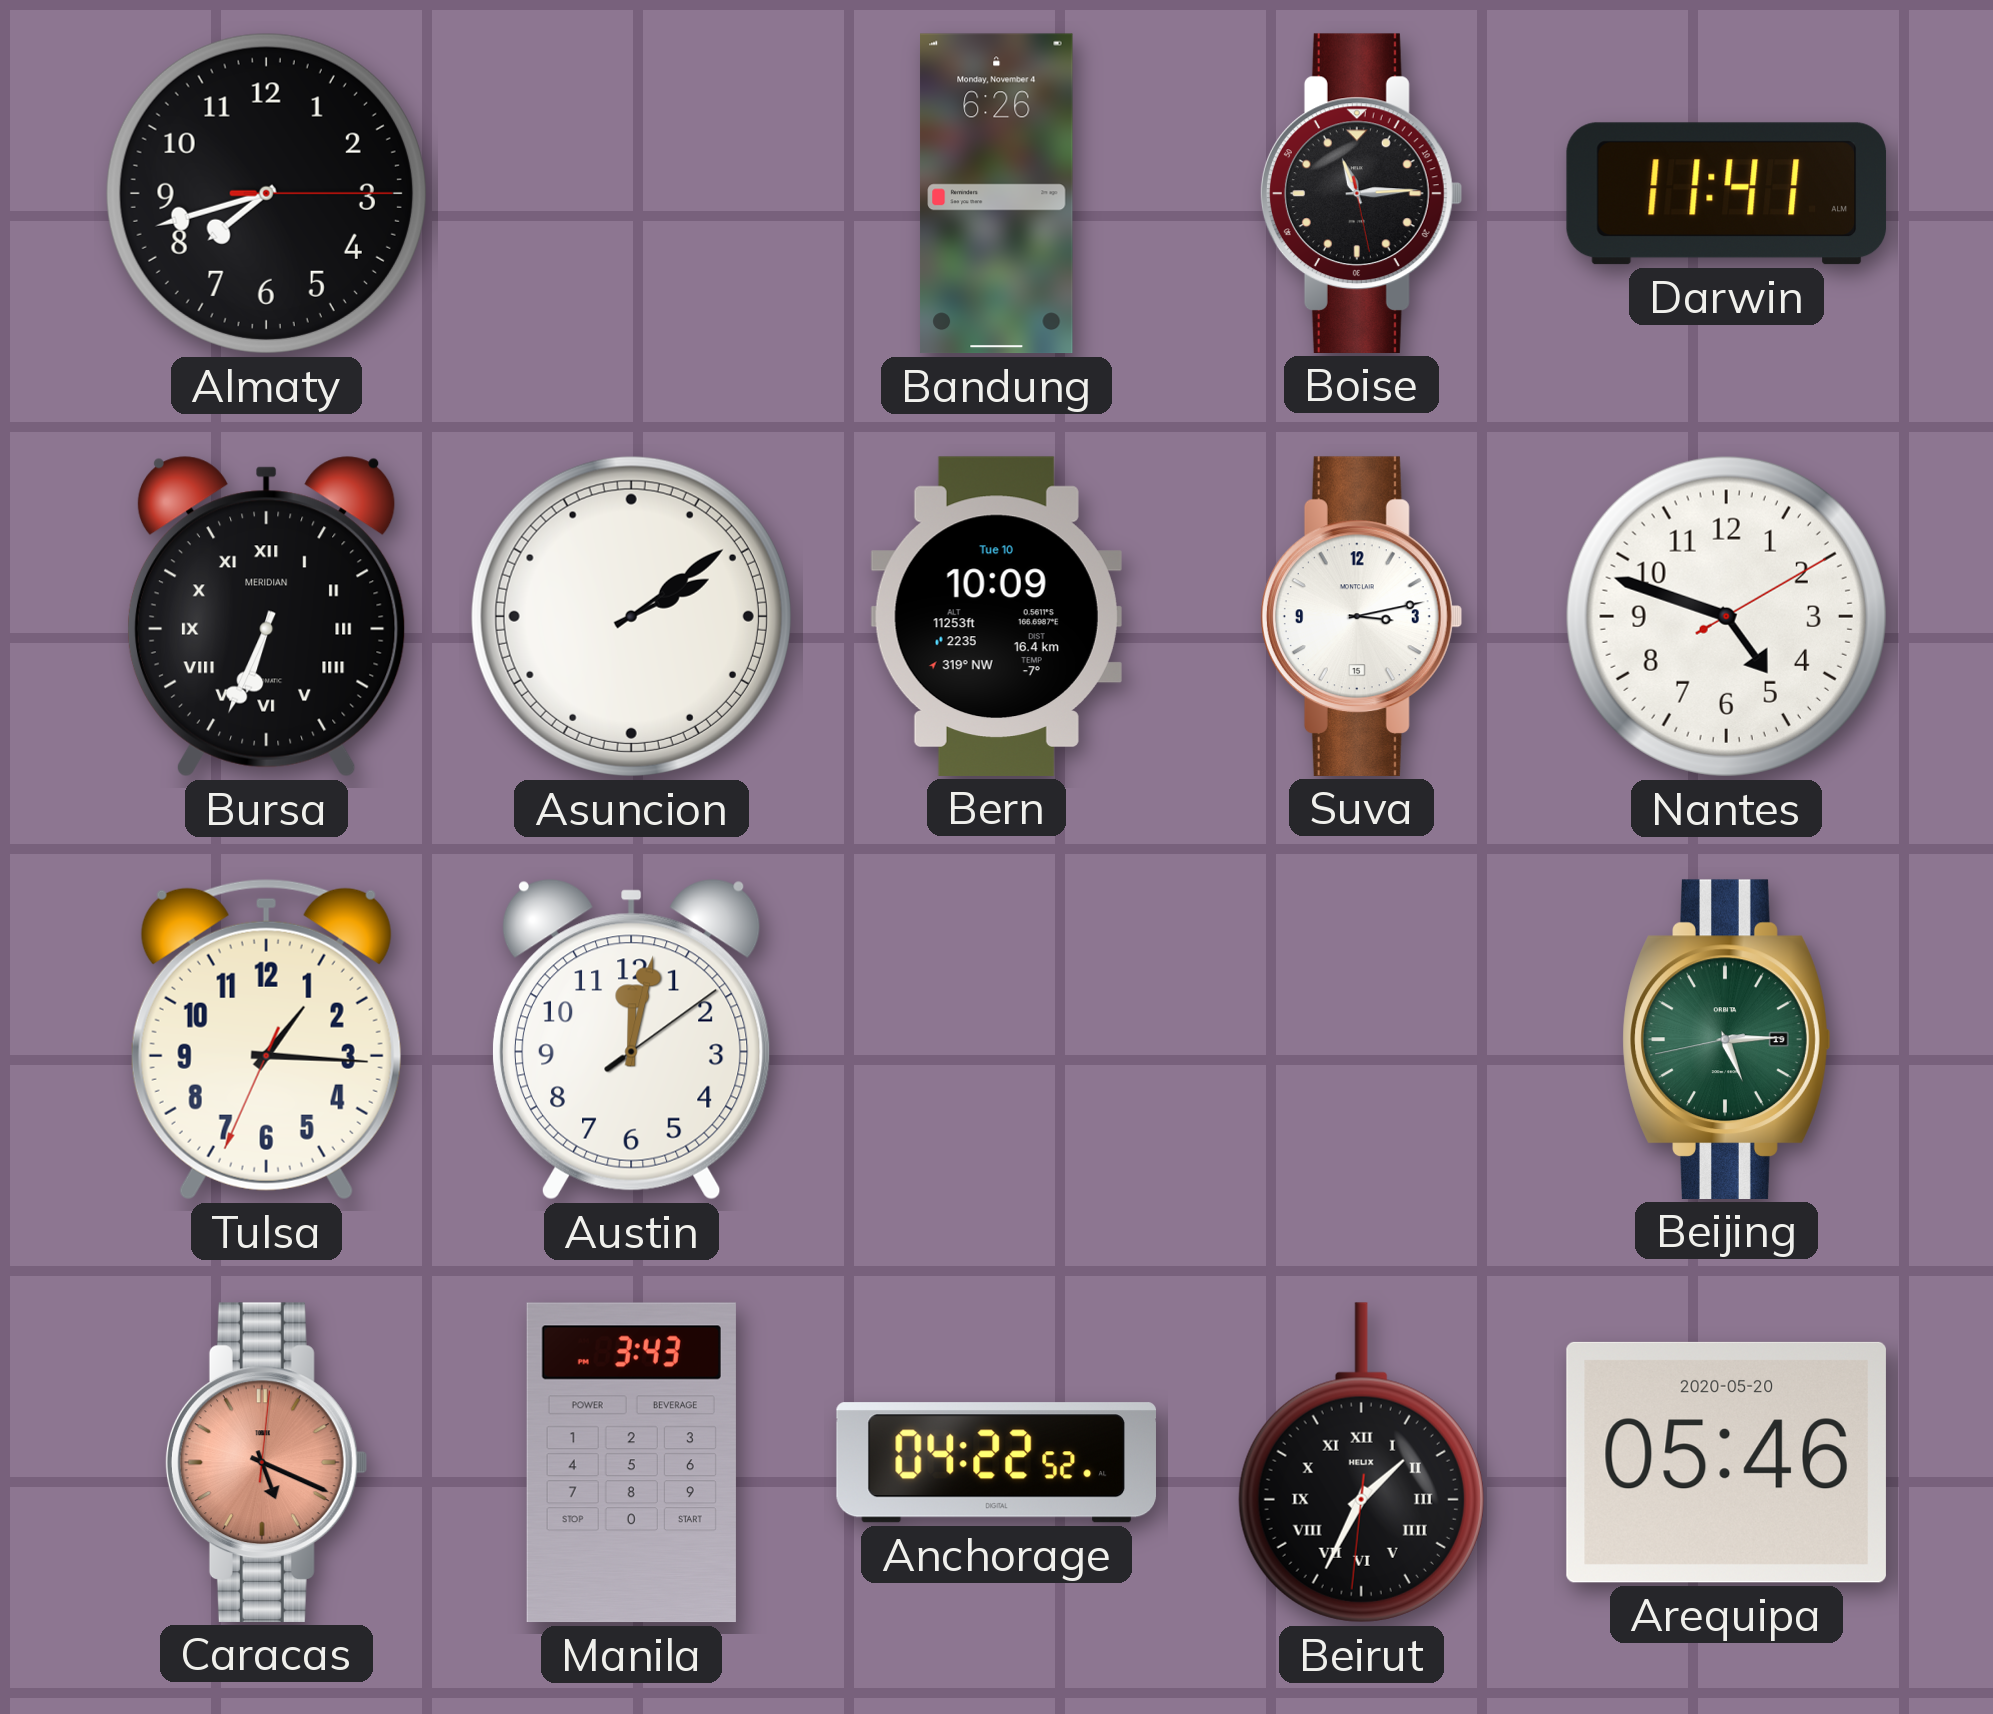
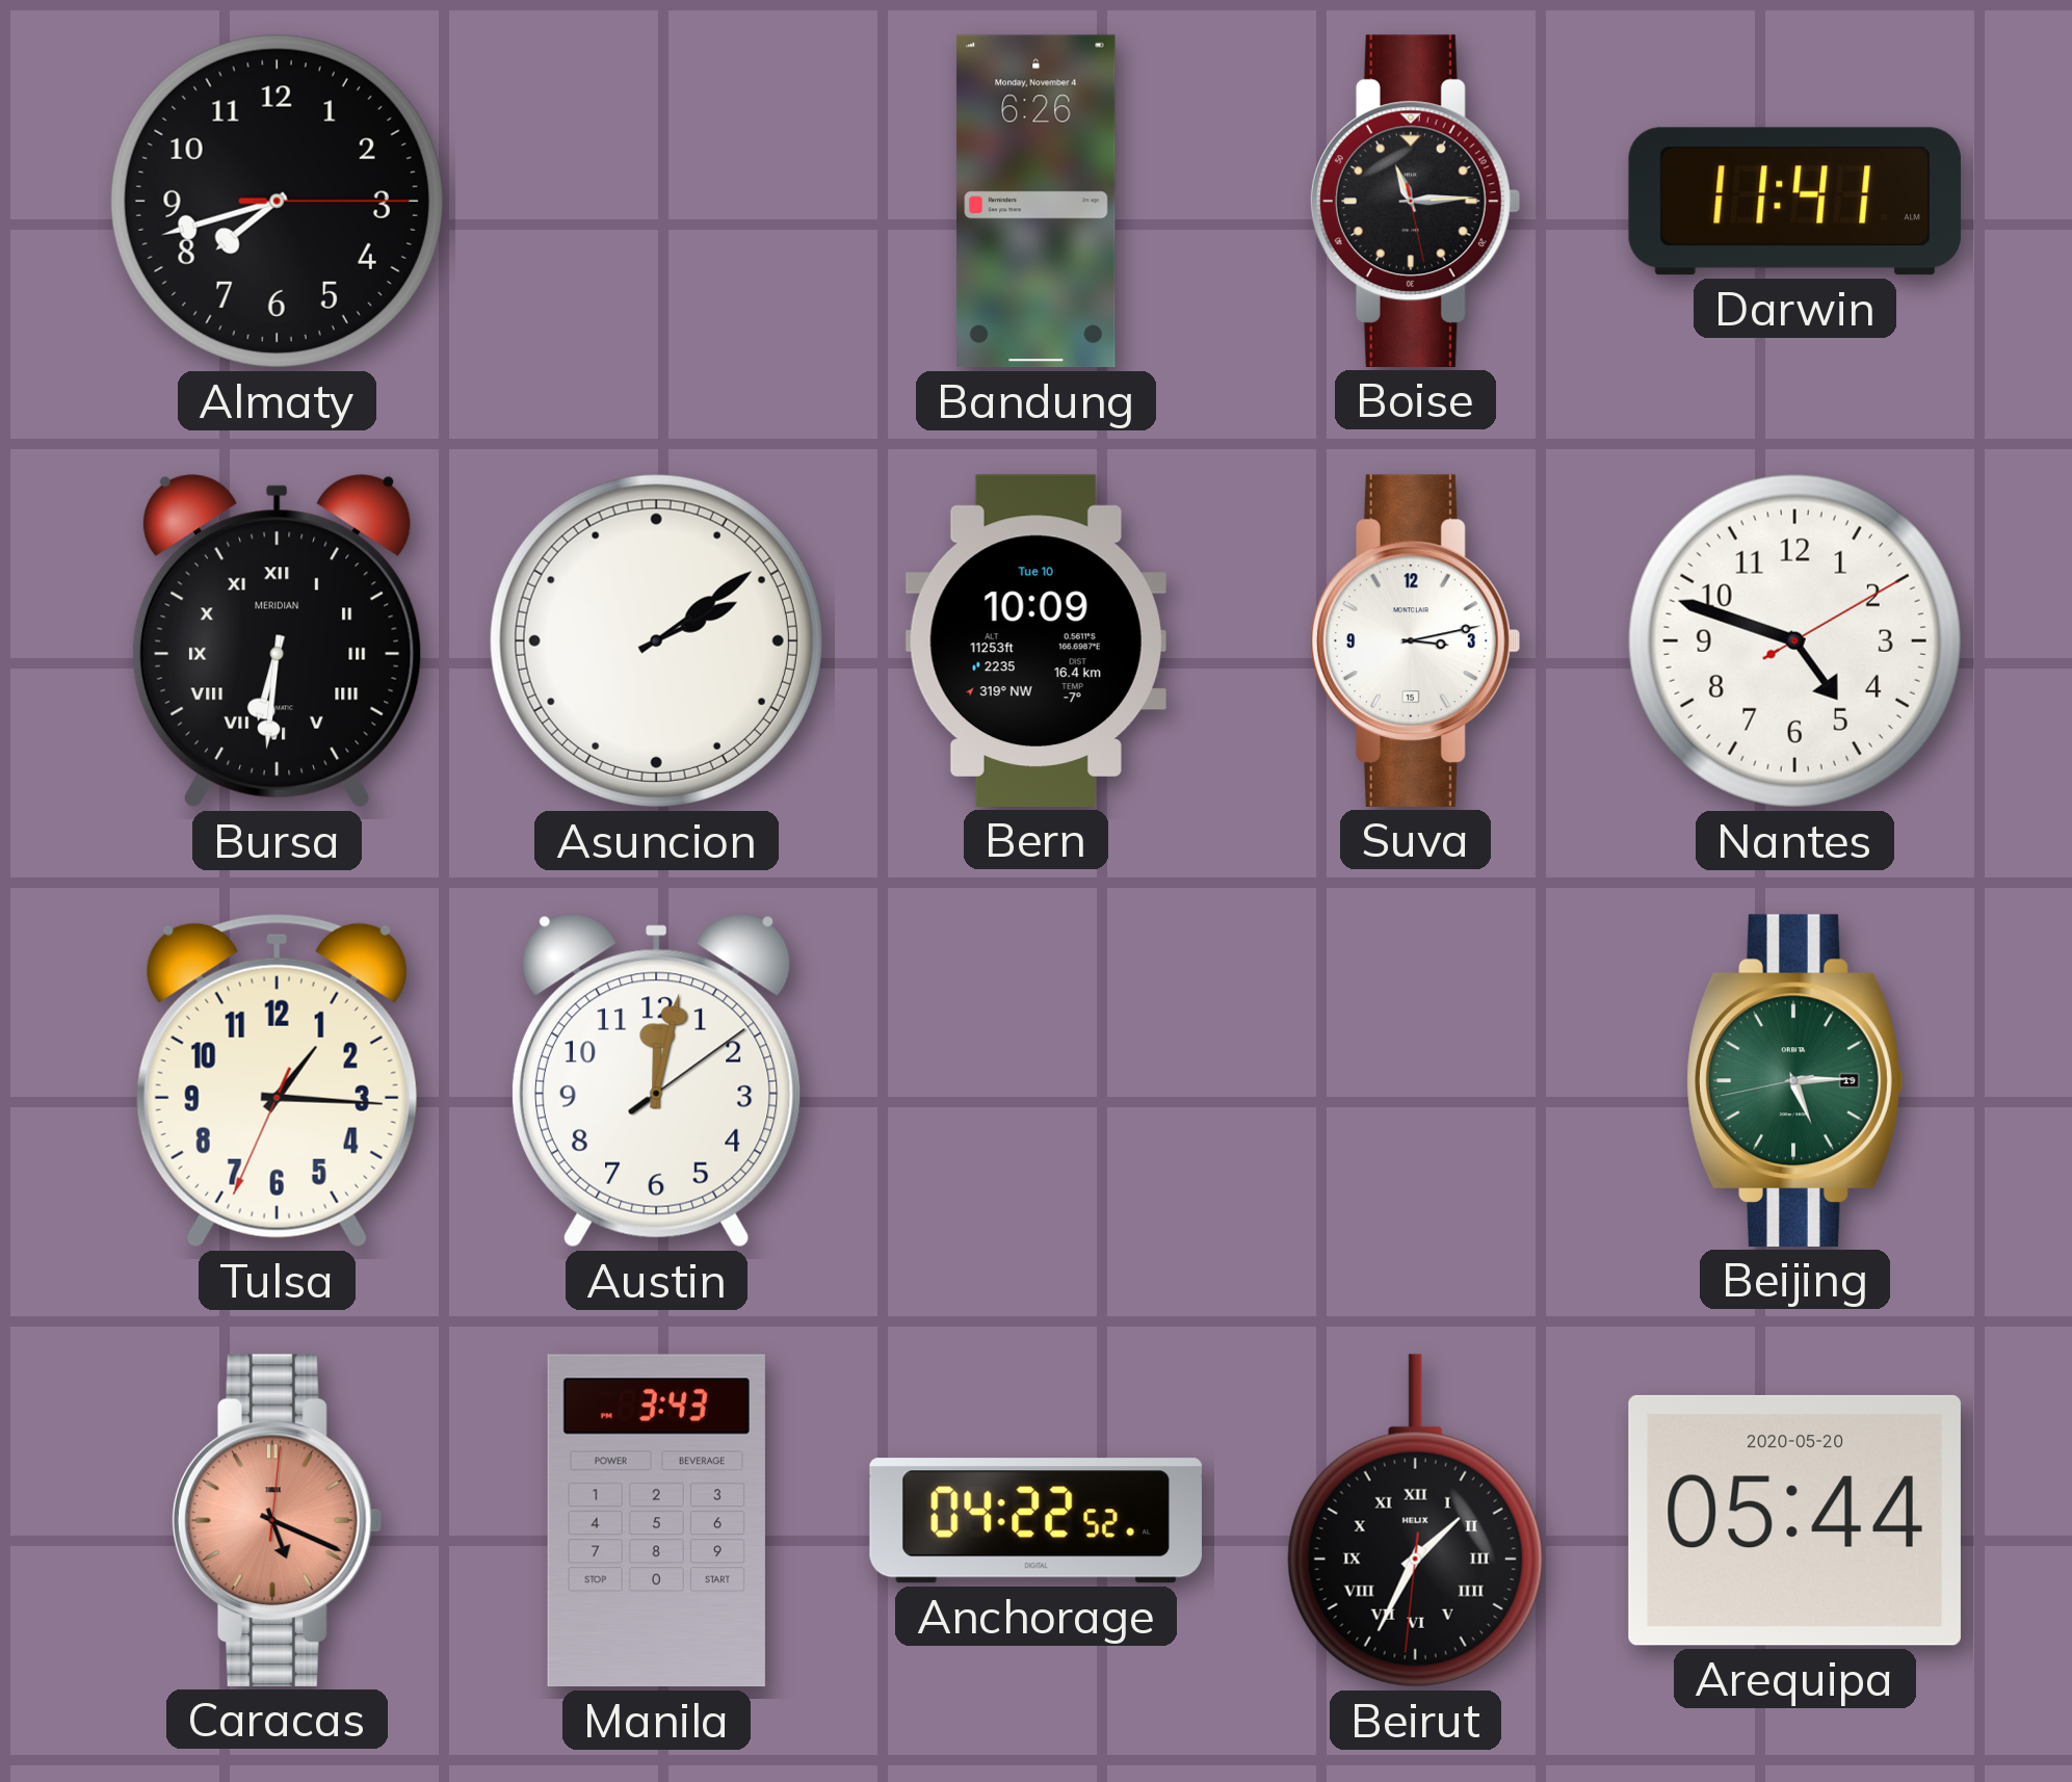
Bursa: 6:34 -> 6:31
Arequipa: 05:46 -> 05:44
